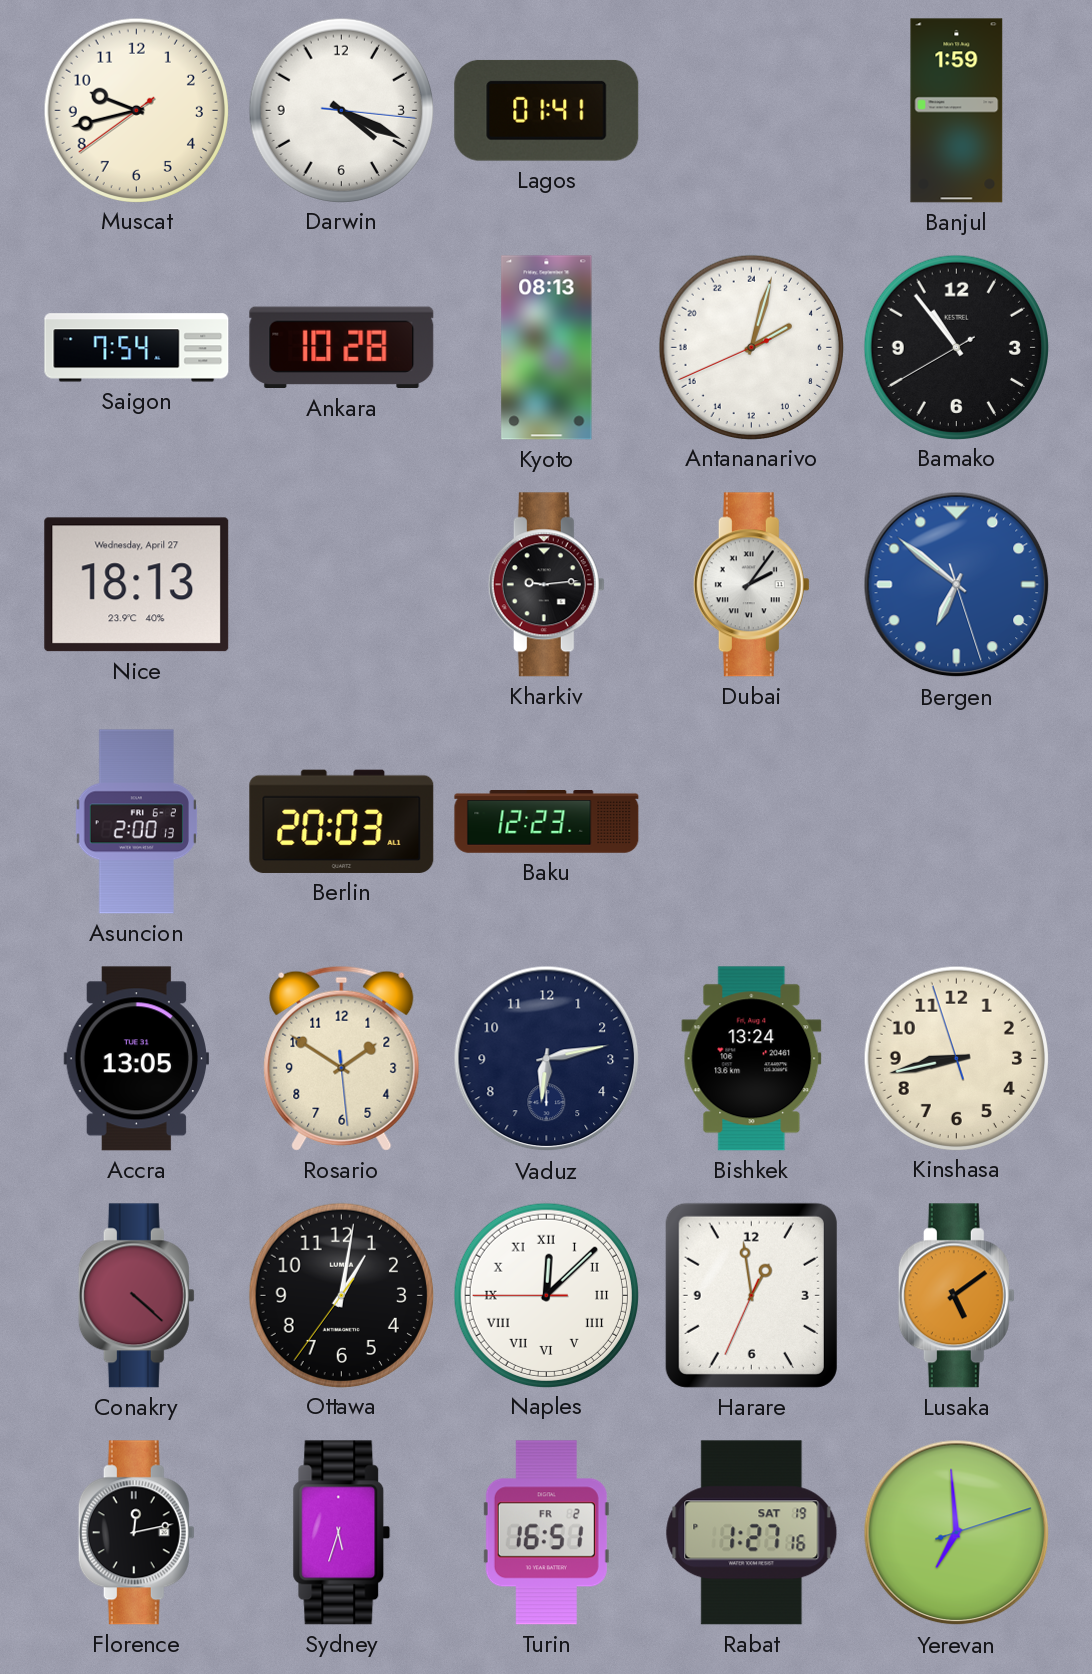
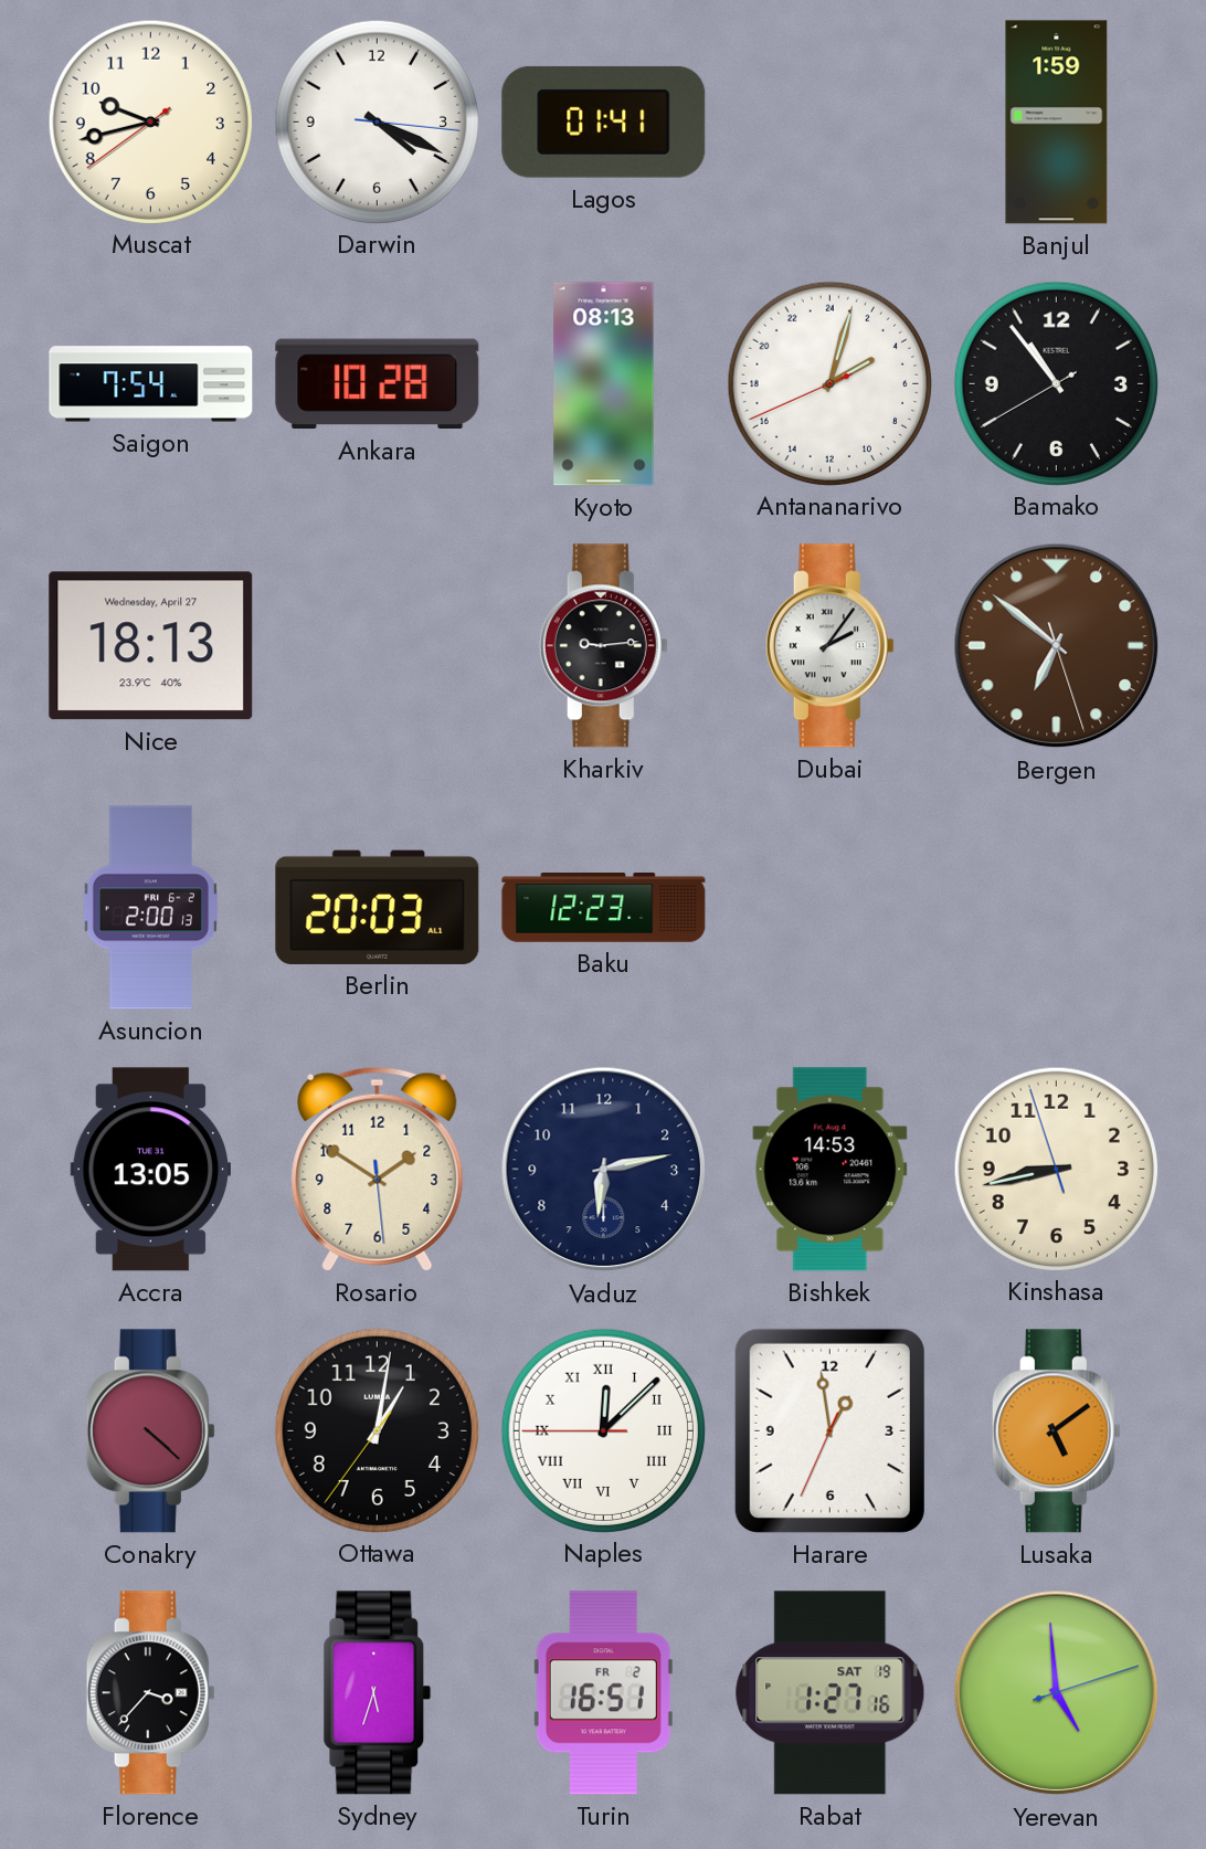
Bergen dial: blue -> brown
Bishkek: 13:24 -> 14:53
Florence: 12:13 -> 3:37
Yerevan: 6:59 -> 4:59
